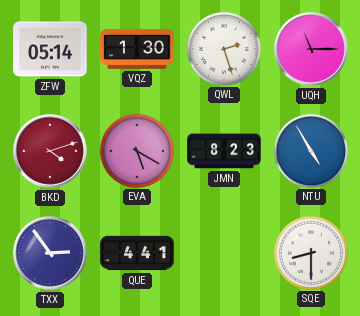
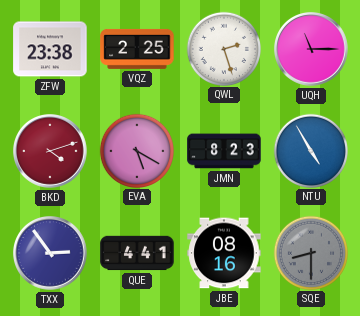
ZFW: 05:14 -> 23:38
VQZ: 1:30 -> 2:25
JBE: none -> 08:16
SQE dial: white -> grey
